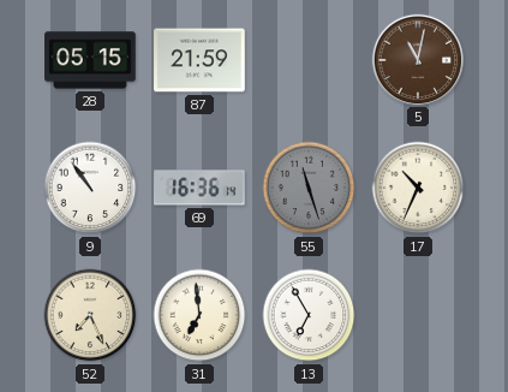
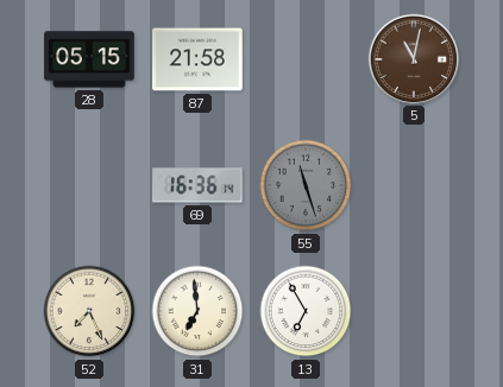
87: 21:59 -> 21:58
9: 10:54 -> none
17: 10:34 -> none
